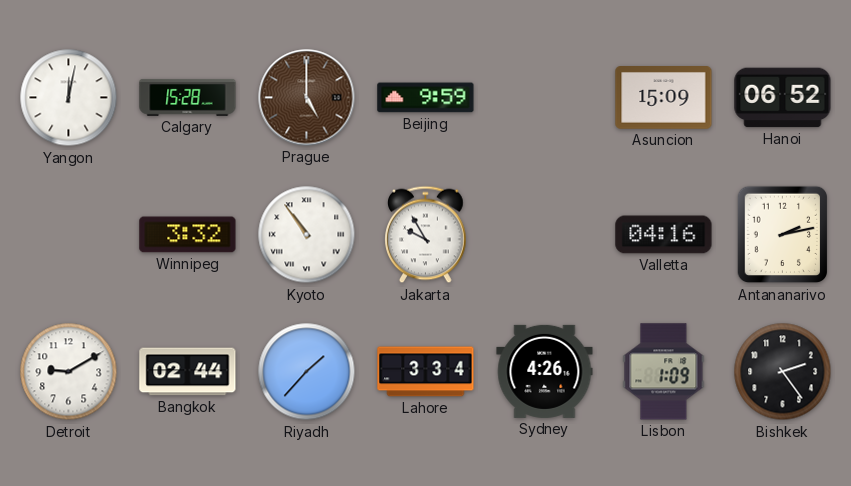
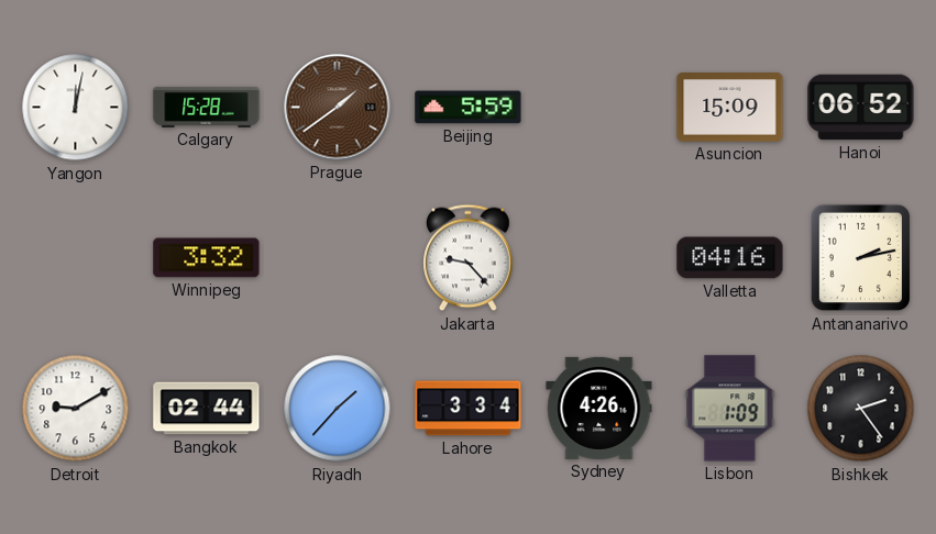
Prague: 5:00 -> 1:39
Beijing: 9:59 -> 5:59
Kyoto: 10:54 -> none
Jakarta: 9:55 -> 9:23
